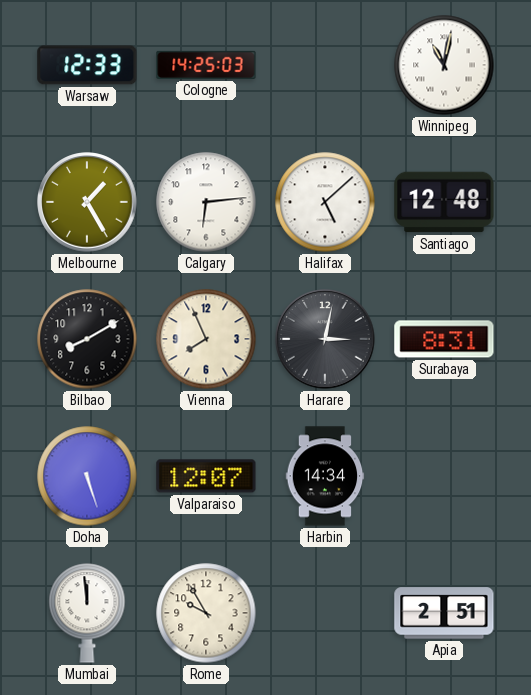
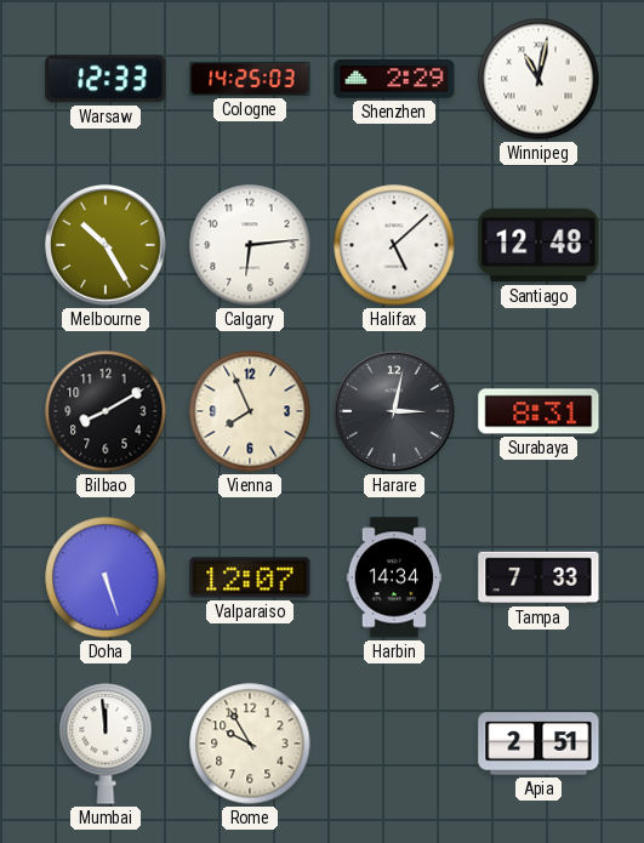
Shenzhen: none -> 2:29
Melbourne: 1:25 -> 10:25
Tampa: none -> 7:33
